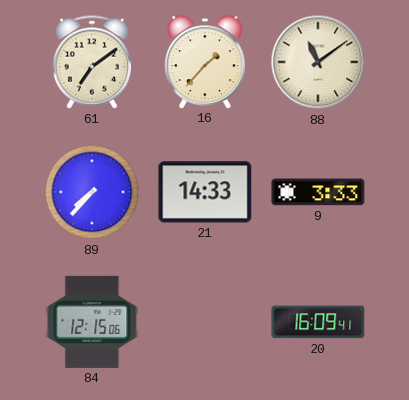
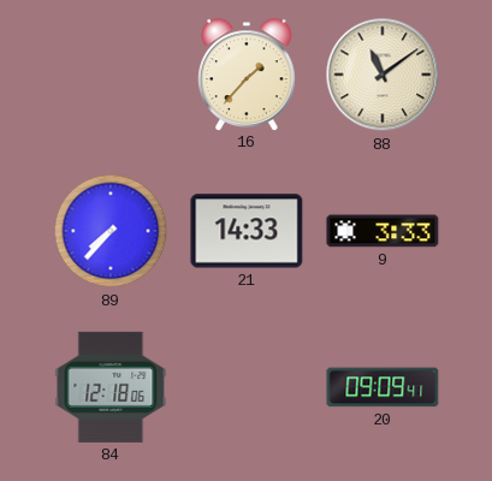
61: 7:09 -> none
84: 12:15 -> 12:18
20: 16:09 -> 09:09
